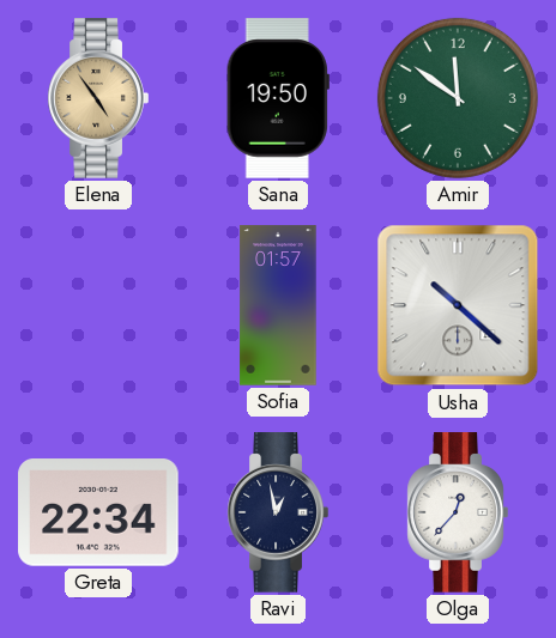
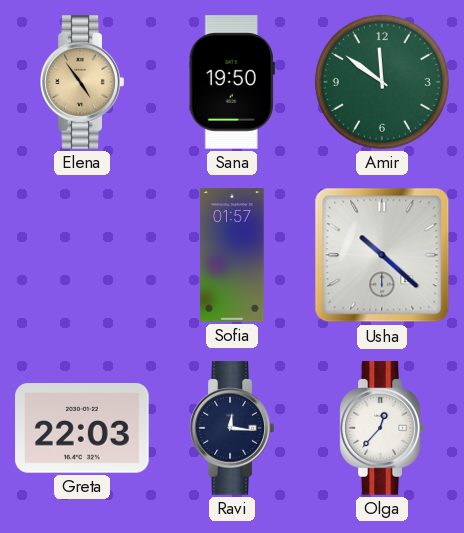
Greta: 22:34 -> 22:03
Ravi: 12:58 -> 12:16
